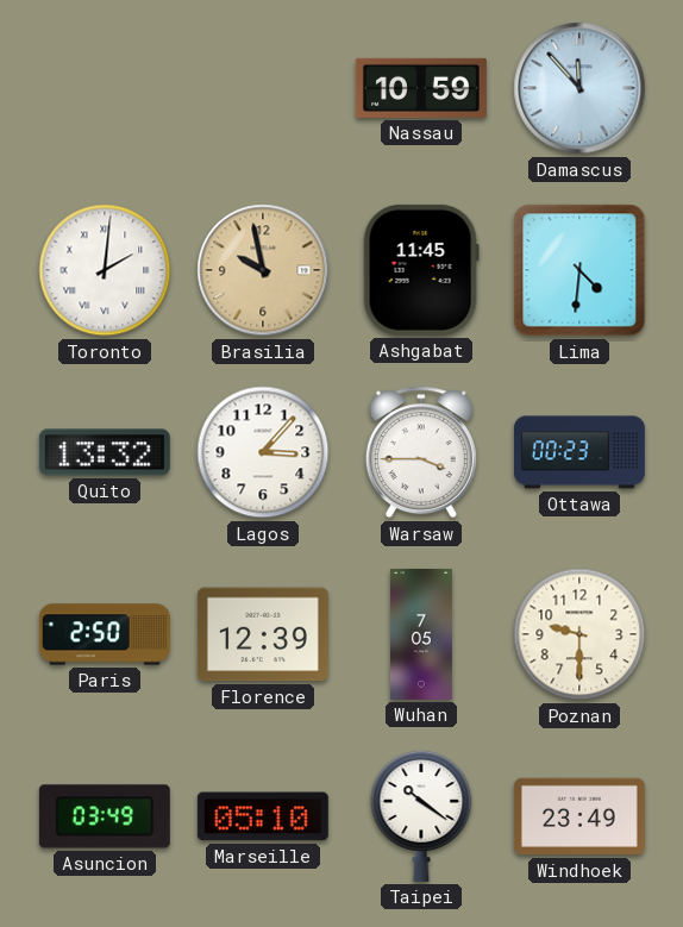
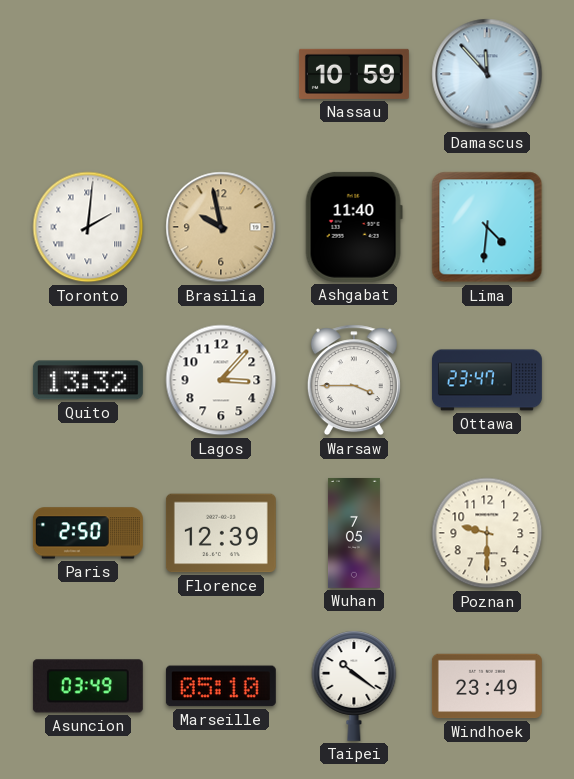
Ashgabat: 11:45 -> 11:40
Ottawa: 00:23 -> 23:47
